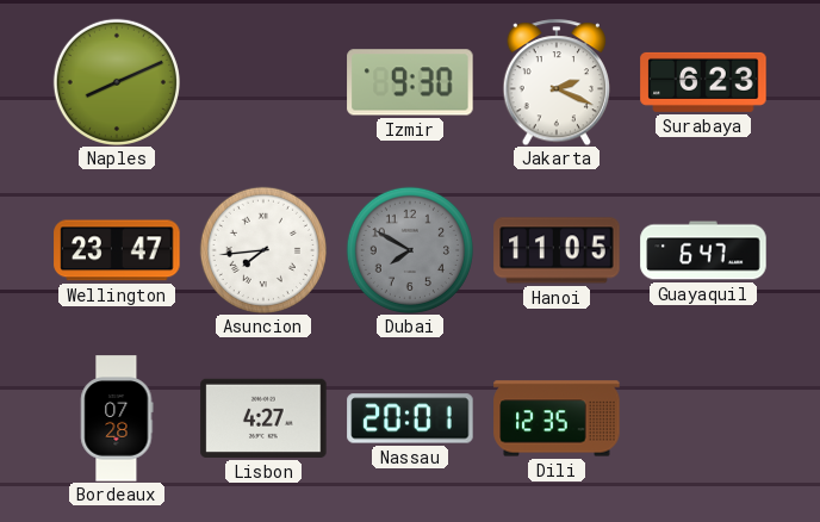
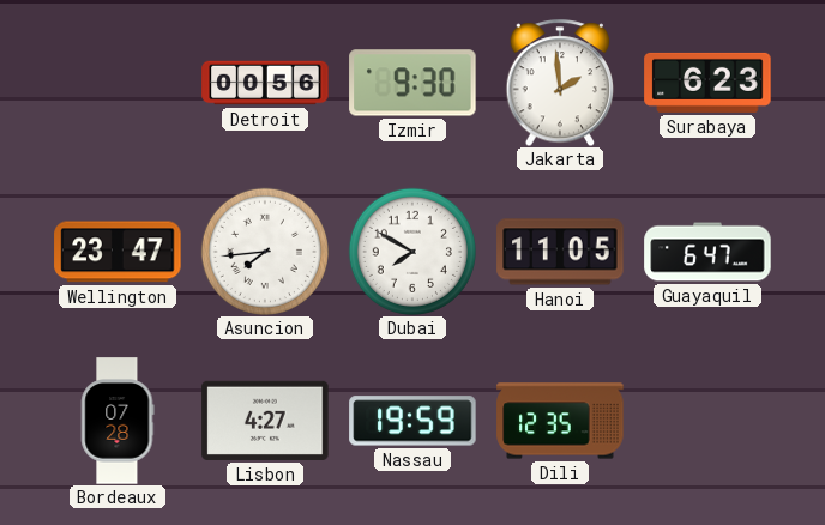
Naples: 8:11 -> none
Detroit: none -> 00:56
Jakarta: 2:19 -> 1:59
Dubai dial: grey -> white
Nassau: 20:01 -> 19:59
